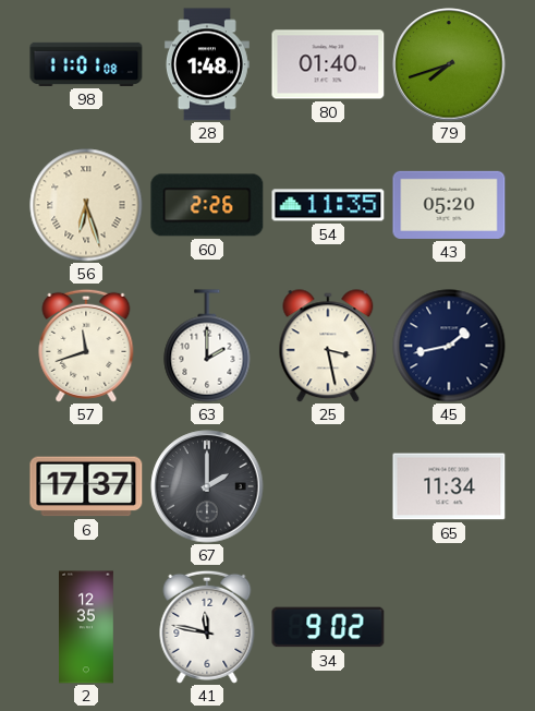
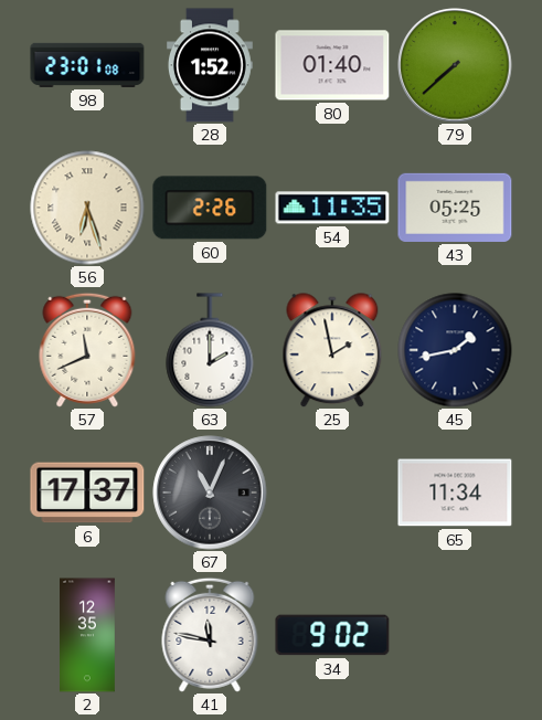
98: 11:01 -> 23:01
28: 1:48 -> 1:52
79: 7:42 -> 7:38
43: 05:20 -> 05:25
57: 11:42 -> 11:41
25: 3:28 -> 1:58
67: 2:00 -> 11:04
